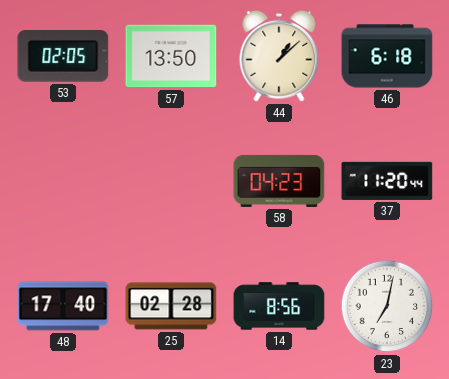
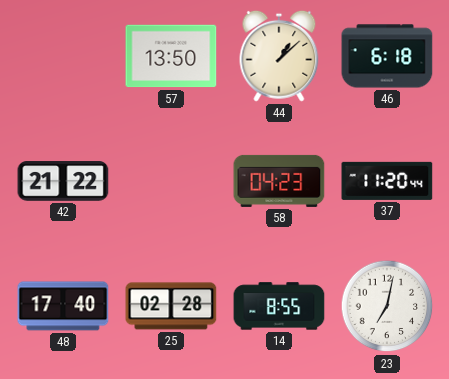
53: 02:05 -> none
42: none -> 21:22
14: 8:56 -> 8:55
